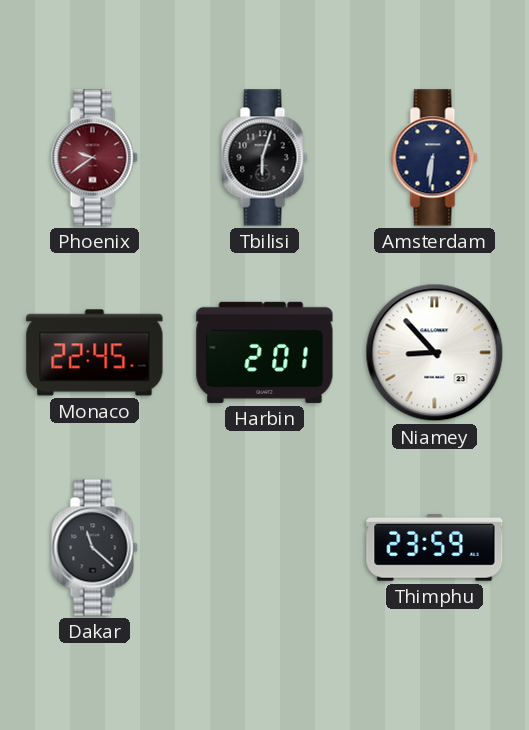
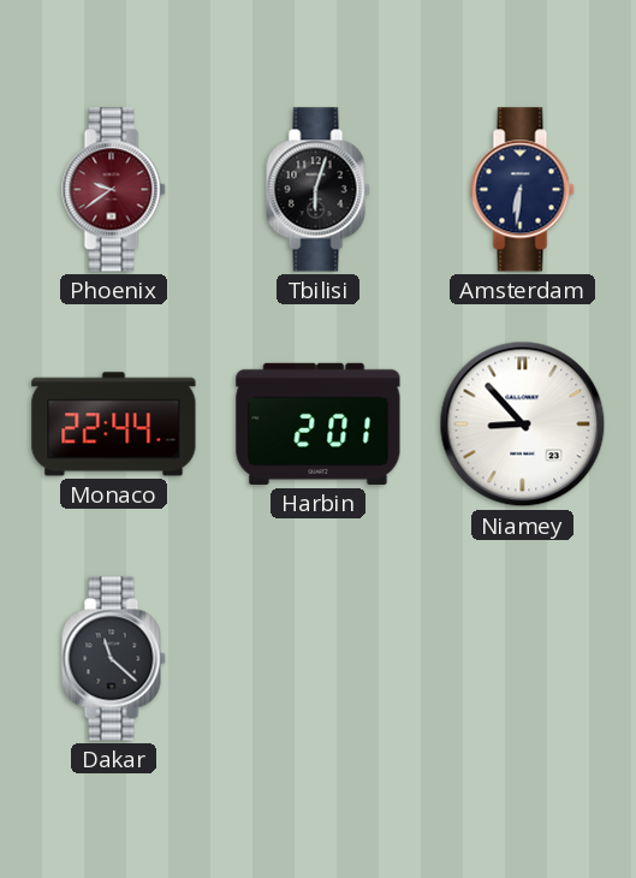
Monaco: 22:45 -> 22:44
Thimphu: 23:59 -> none
